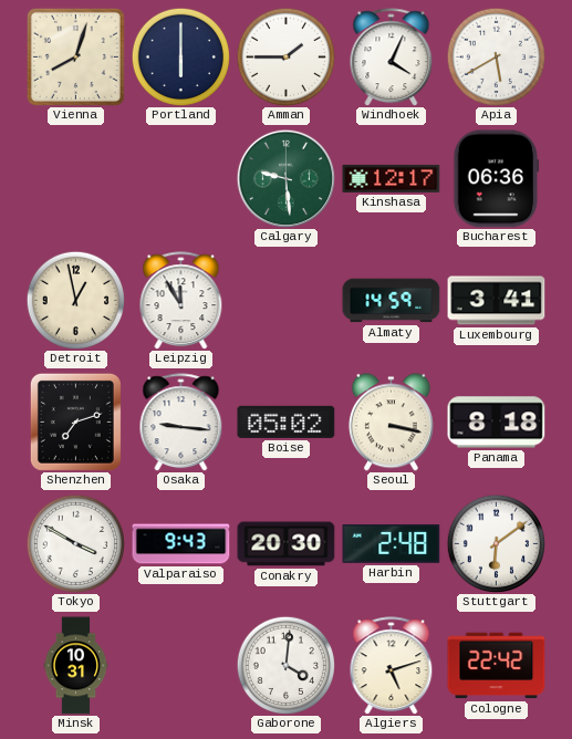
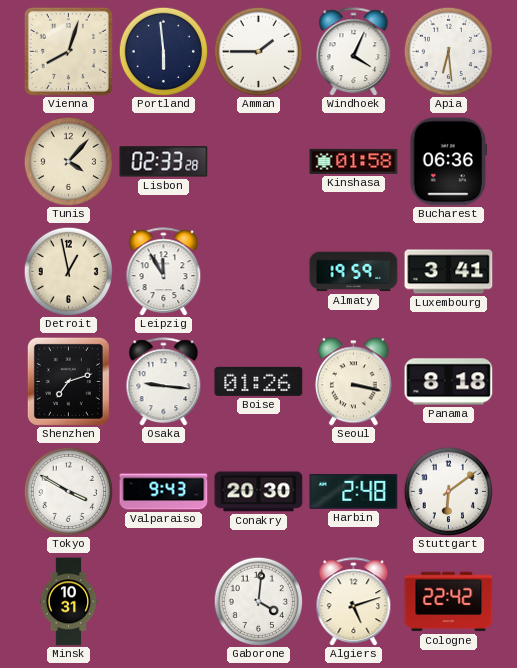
Portland: 6:00 -> 5:59
Apia: 5:40 -> 6:29
Tunis: none -> 4:07
Lisbon: none -> 02:33
Calgary: 9:29 -> none
Kinshasa: 12:17 -> 01:58
Almaty: 14:59 -> 19:59
Boise: 05:02 -> 01:26
